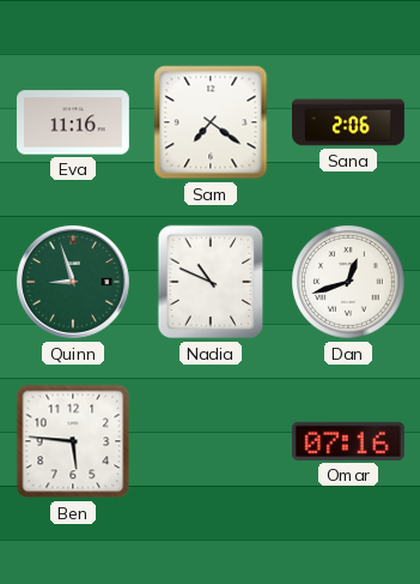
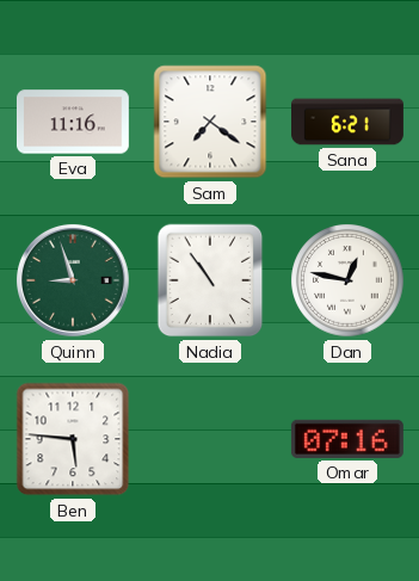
Sana: 2:06 -> 6:21
Nadia: 10:49 -> 10:54
Dan: 12:42 -> 12:47
